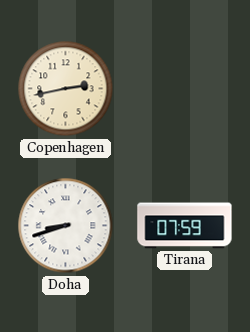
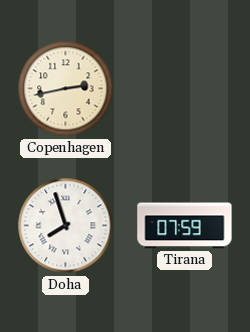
Doha: 8:42 -> 7:57
